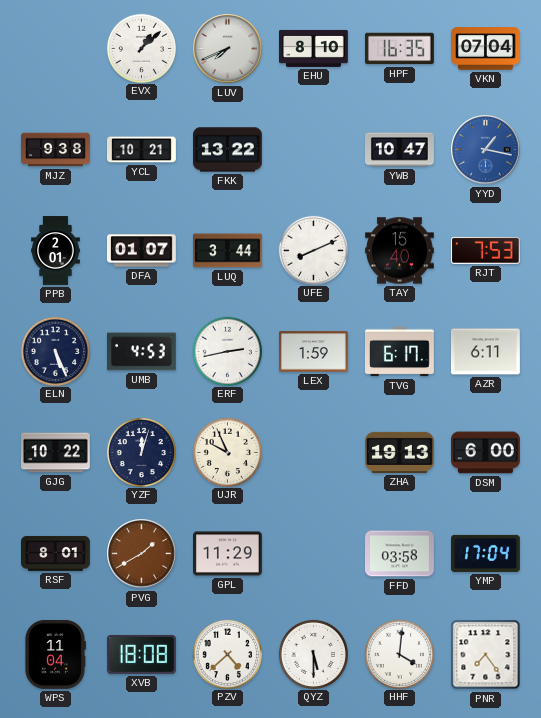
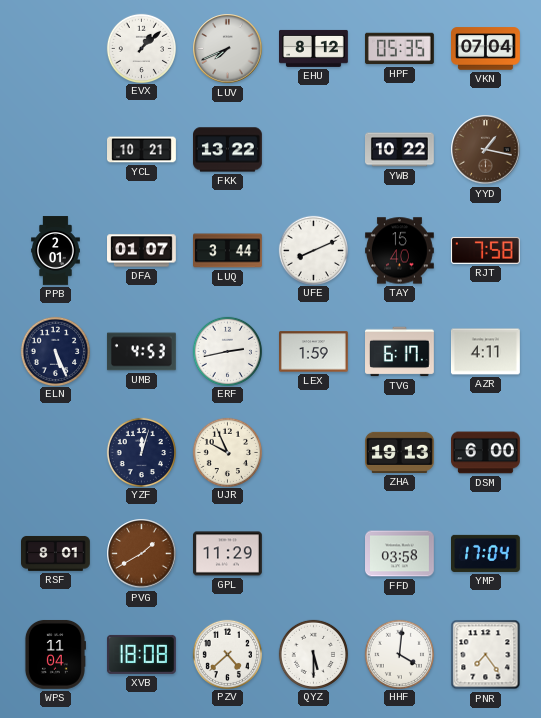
EHU: 8:10 -> 8:12
HPF: 16:35 -> 05:35
MJZ: 9:38 -> none
YWB: 10:47 -> 10:22
YYD dial: blue -> brown
RJT: 7:53 -> 7:58
AZR: 6:11 -> 4:11
GJG: 10:22 -> none
